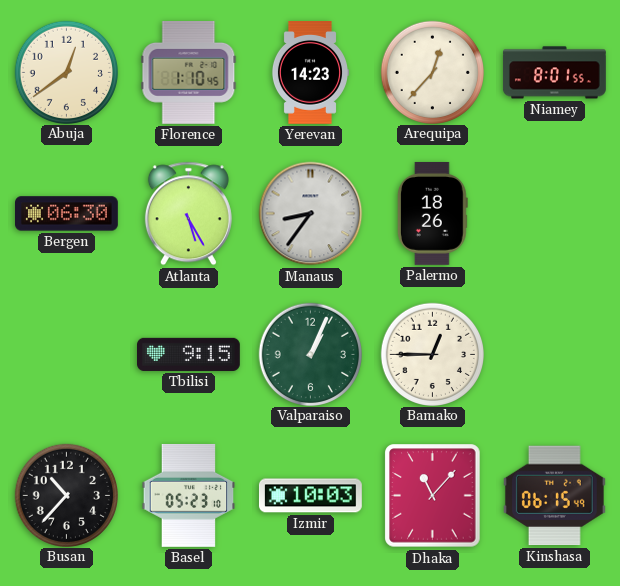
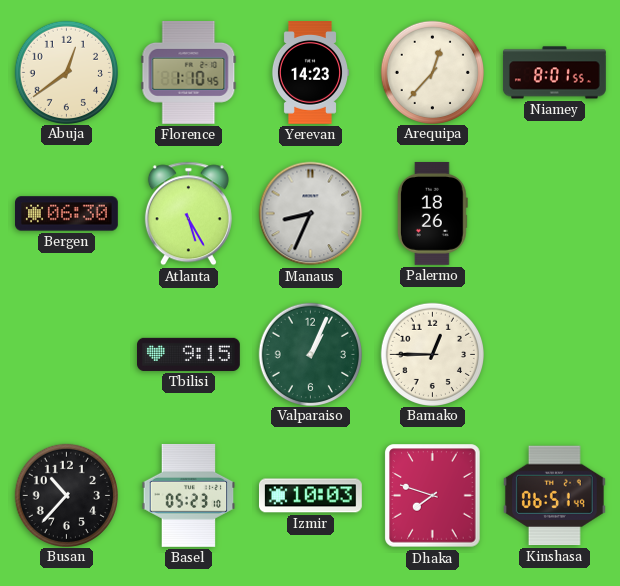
Manaus: 8:36 -> 8:34
Dhaka: 11:07 -> 7:48
Kinshasa: 06:15 -> 06:51
